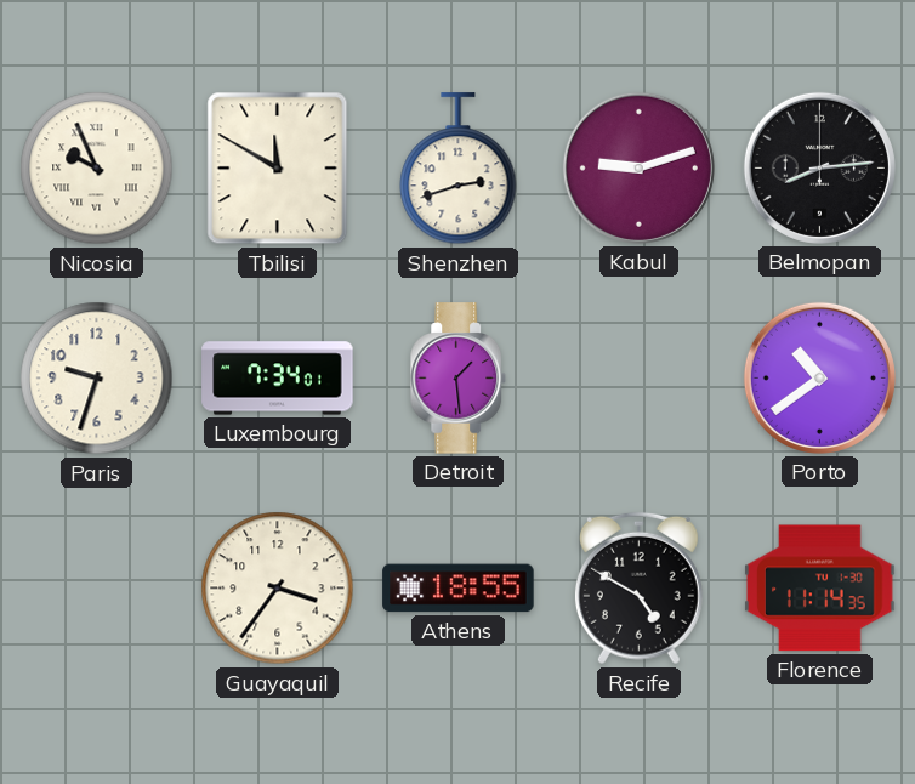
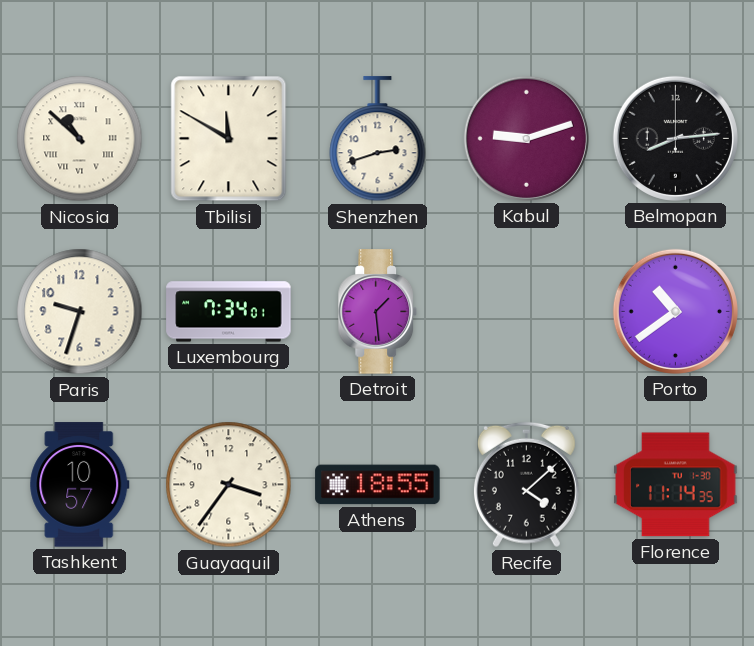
Nicosia: 9:56 -> 10:52
Tashkent: none -> 10:57
Recife: 4:50 -> 4:08
